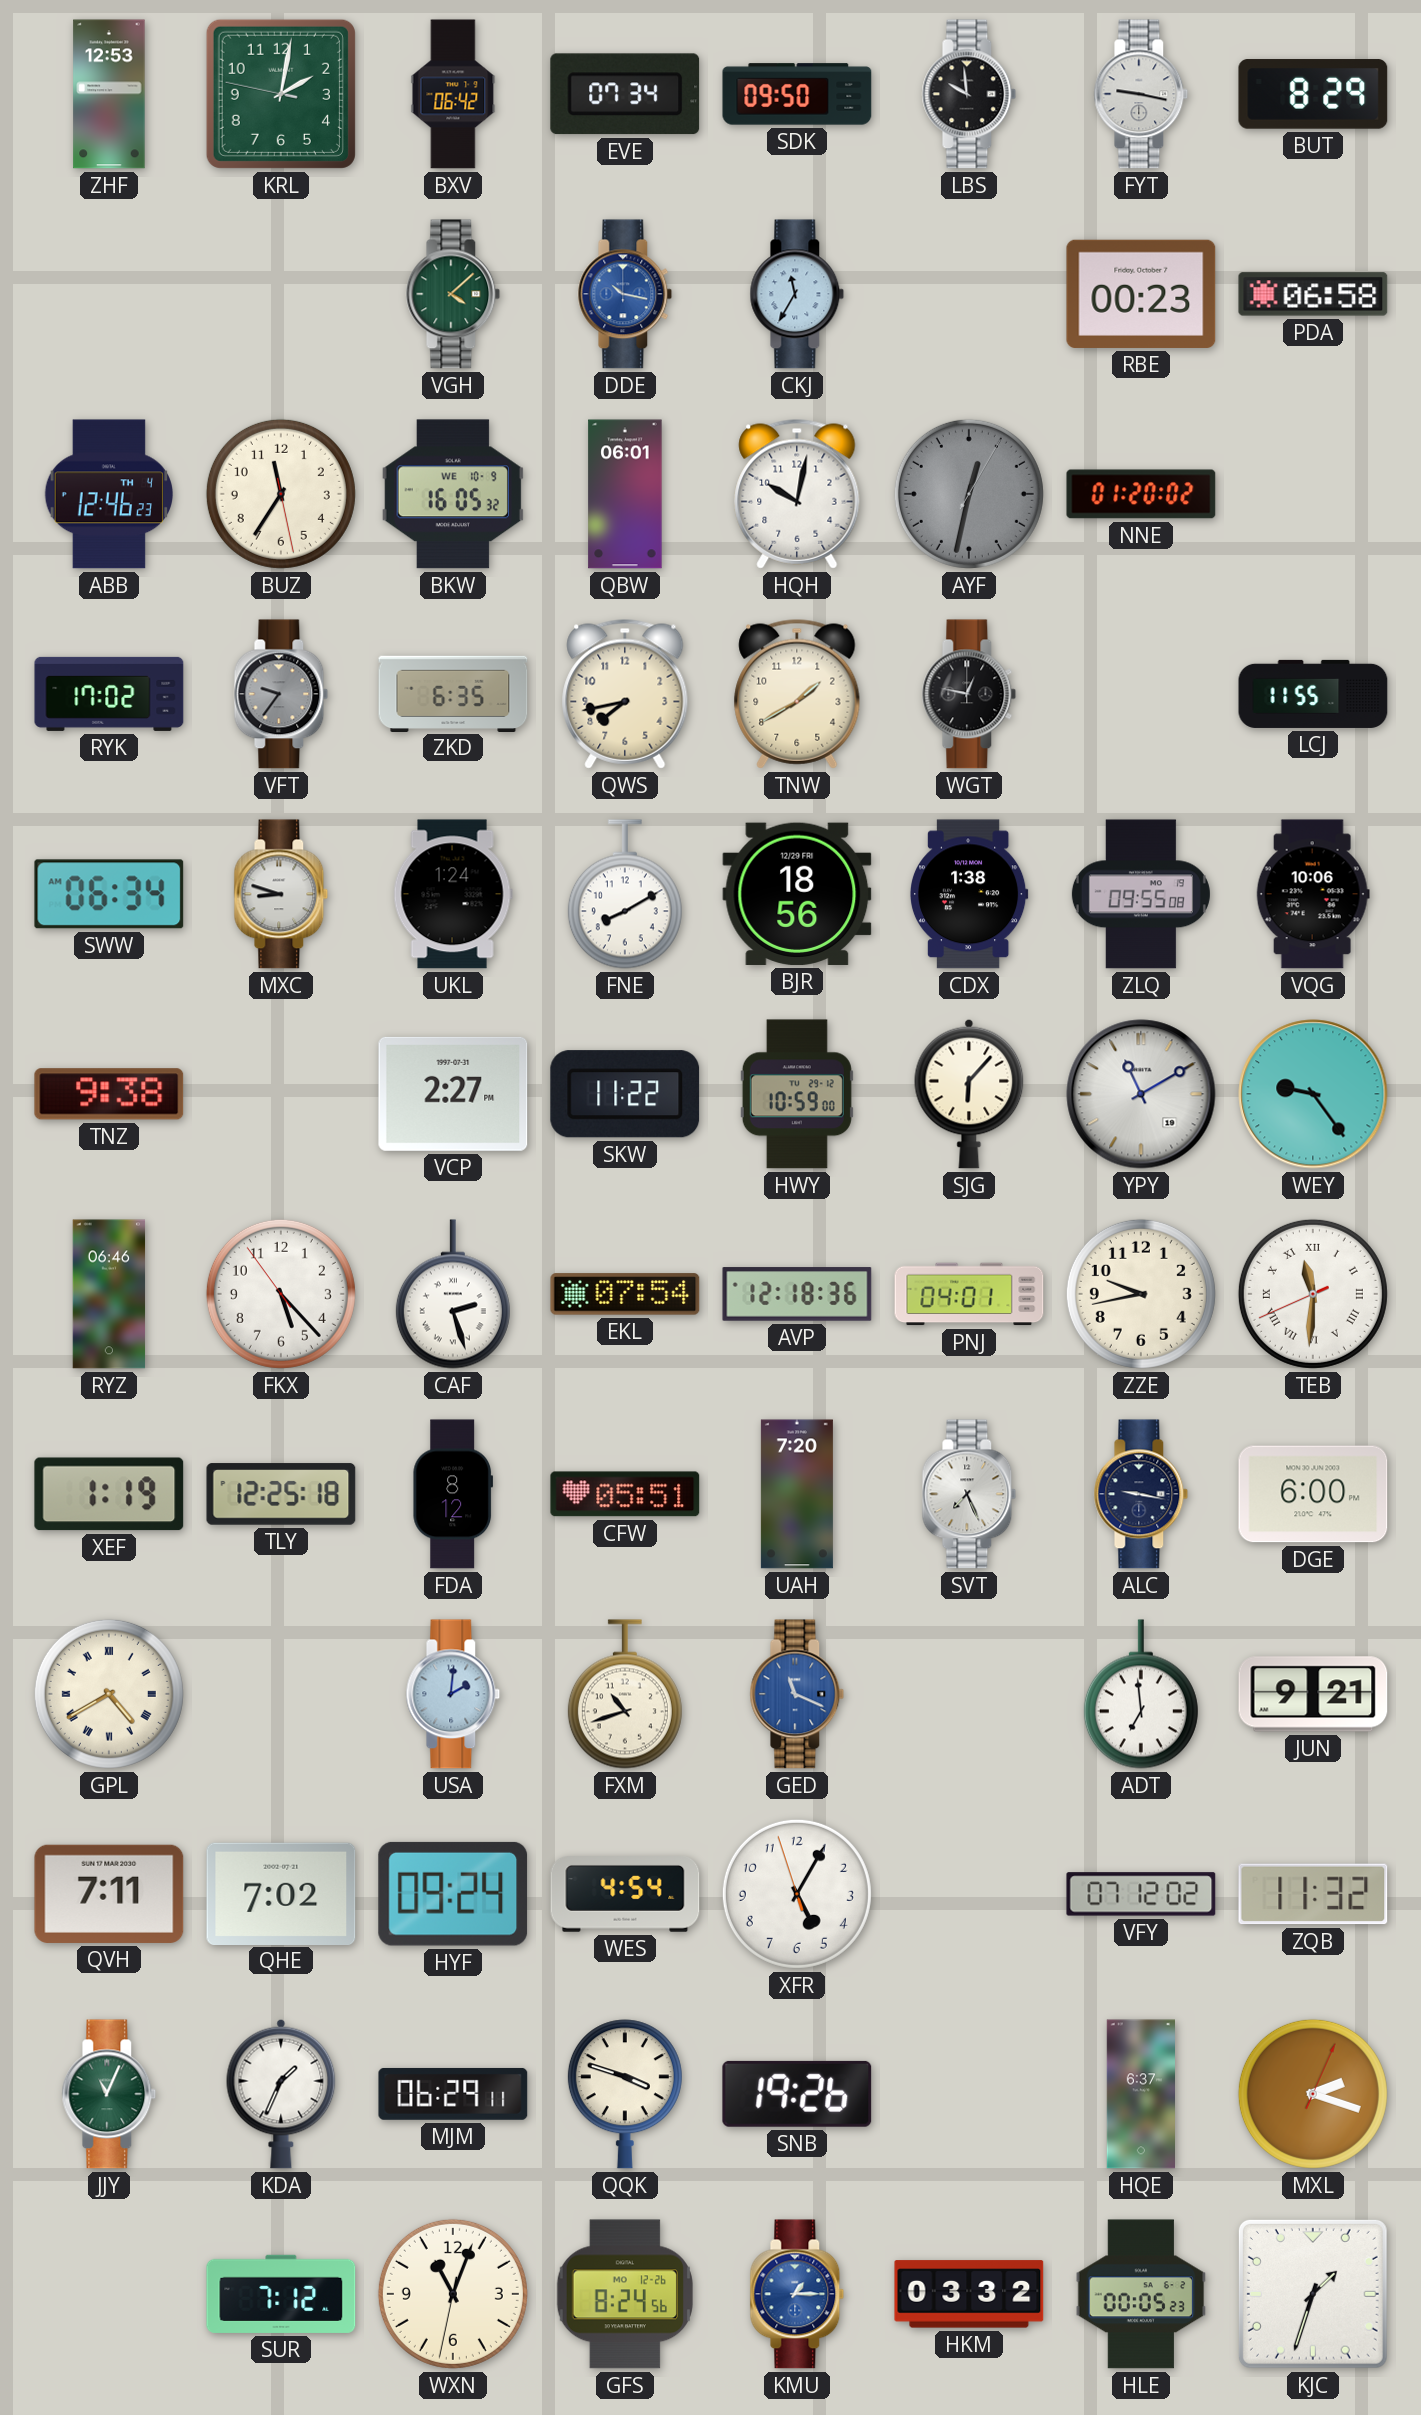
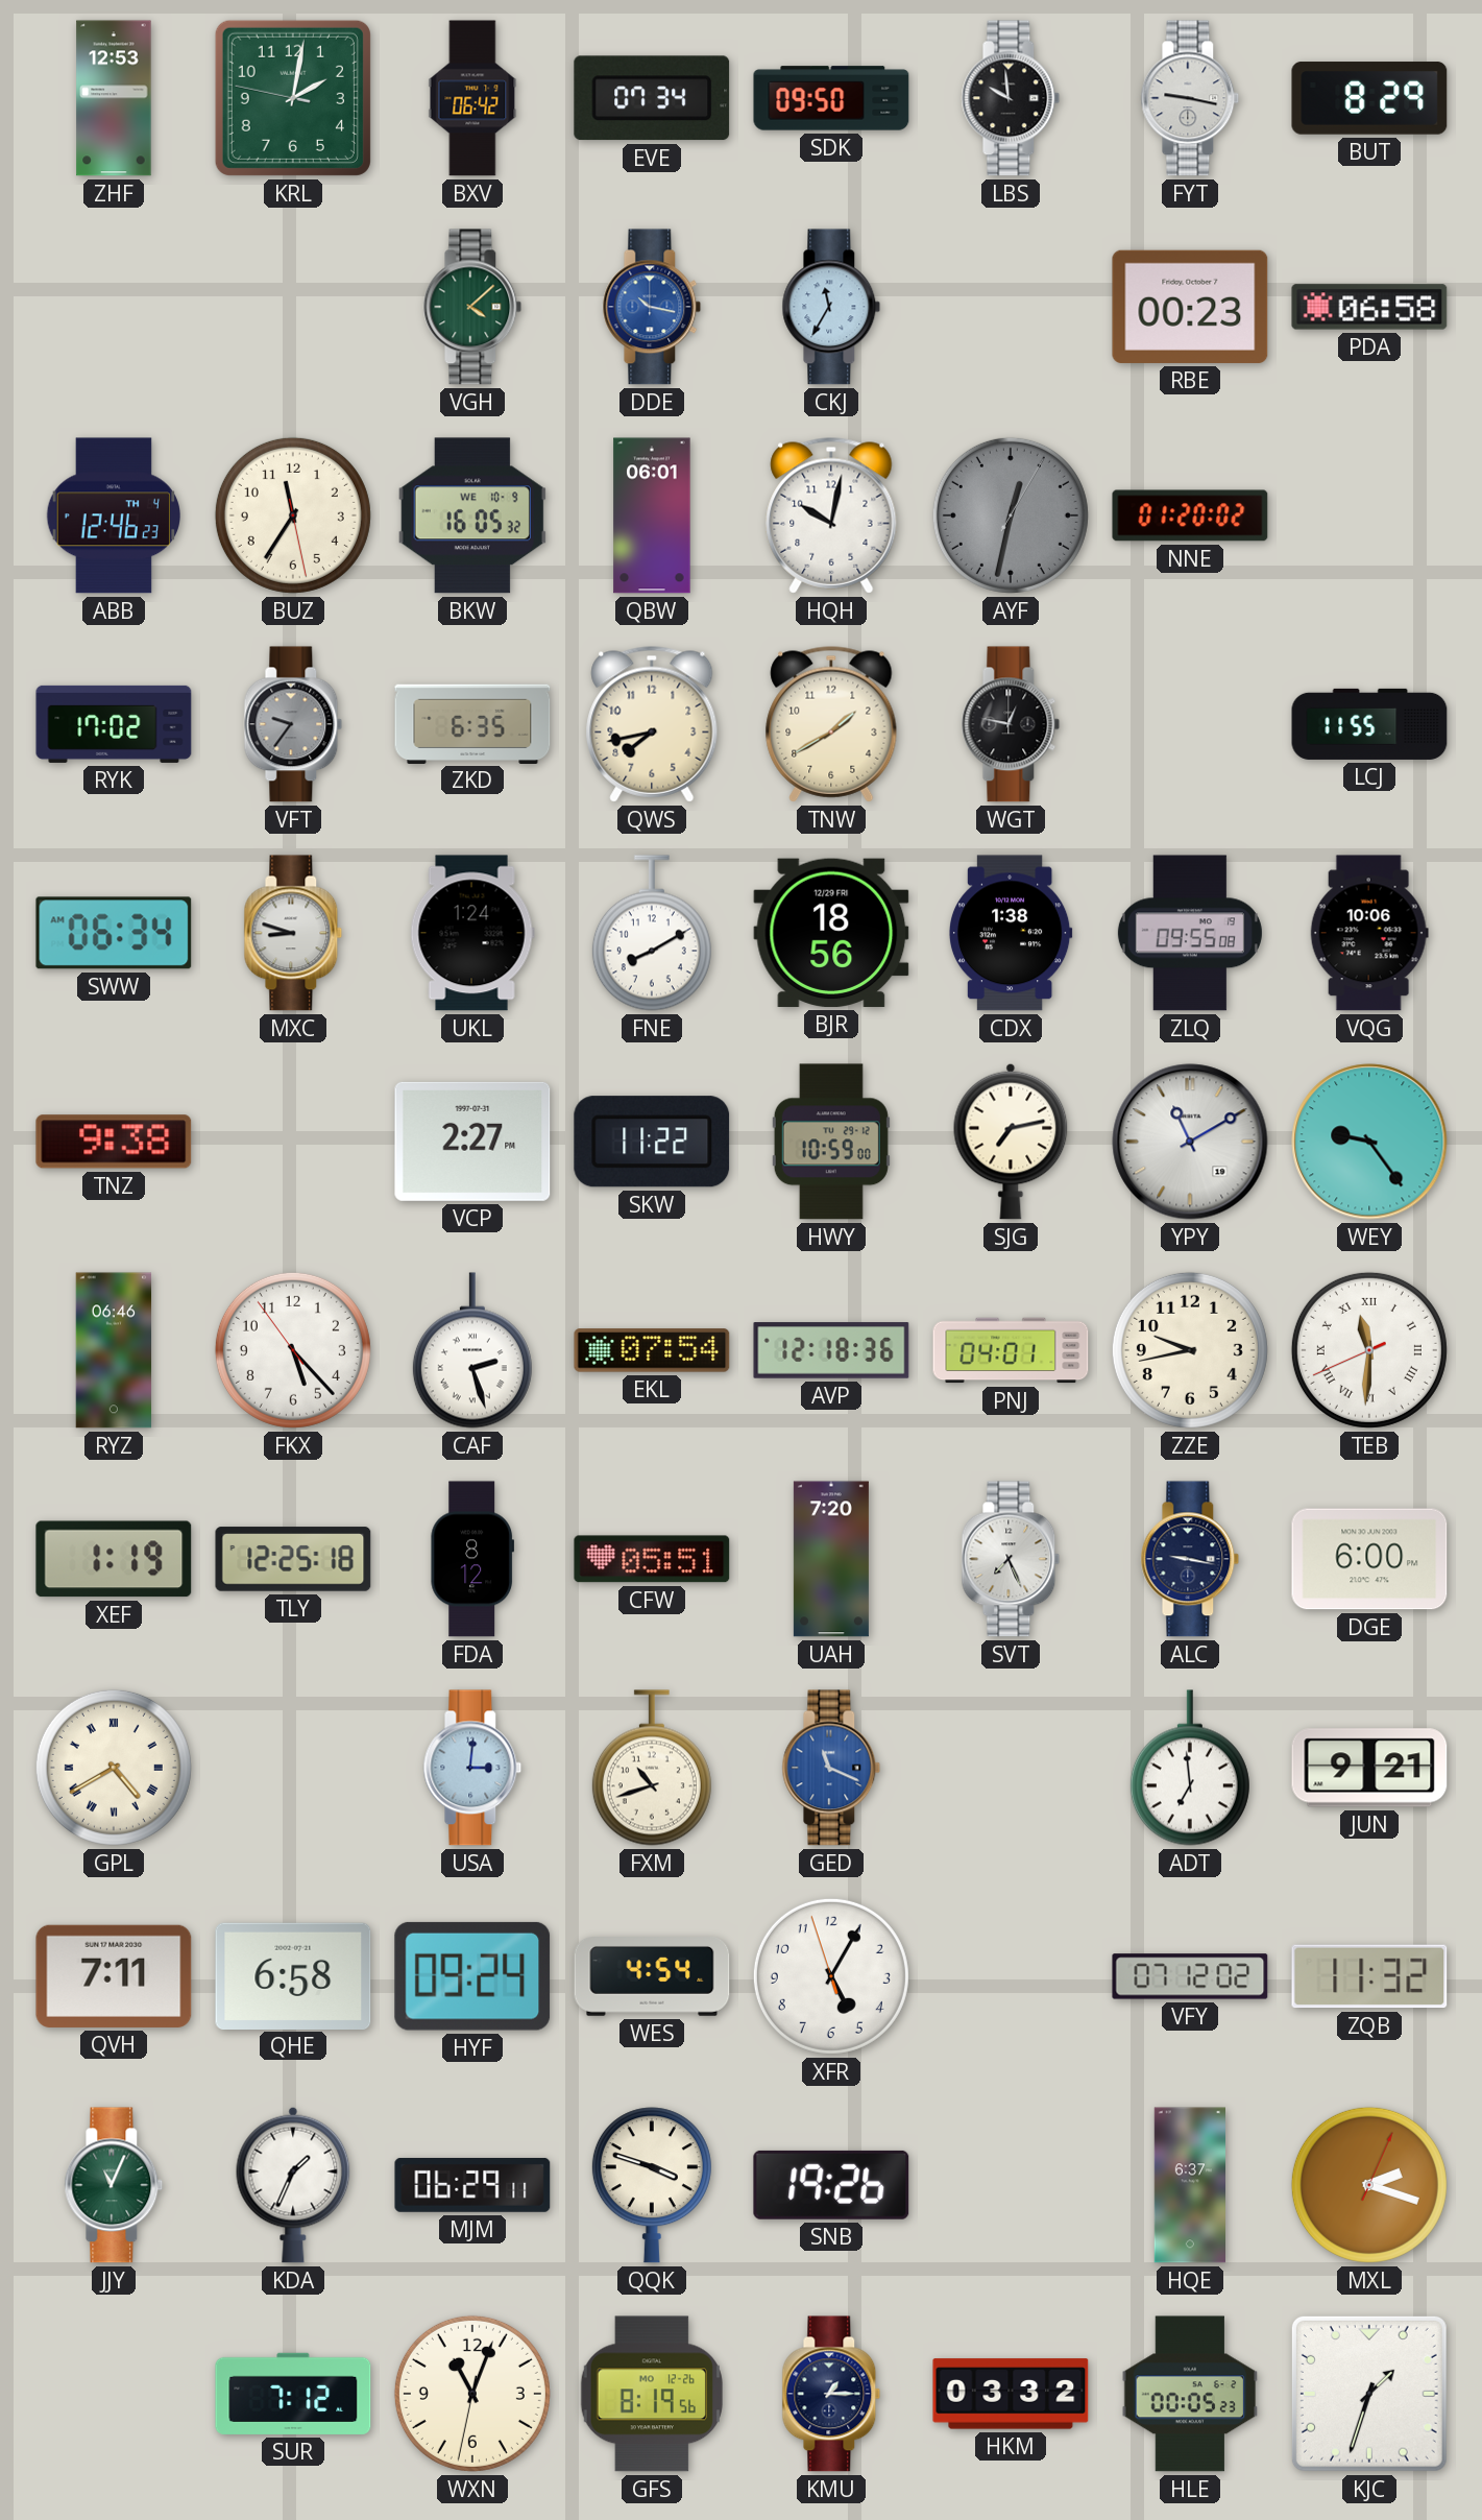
SJG: 6:07 -> 7:13
USA: 2:01 -> 3:01
QHE: 7:02 -> 6:58
GFS: 8:24 -> 8:19
KMU dial: blue -> navy
